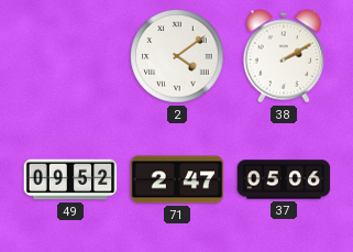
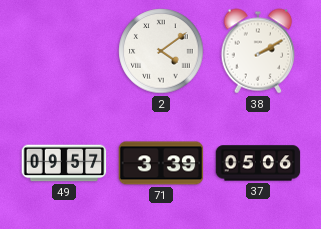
49: 09:52 -> 09:57
71: 2:47 -> 3:39
